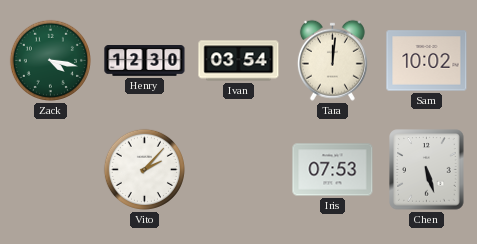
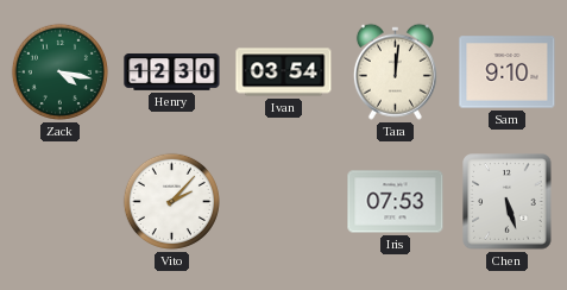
Sam: 10:02 -> 9:10
